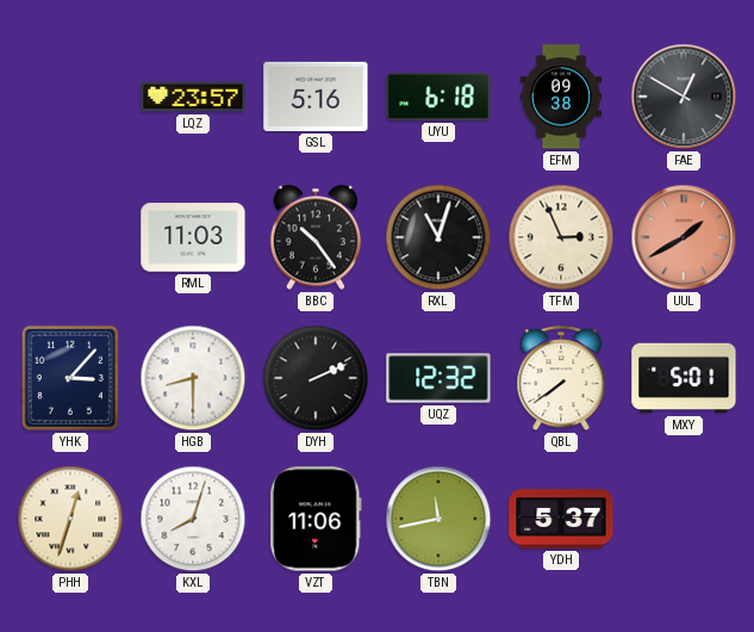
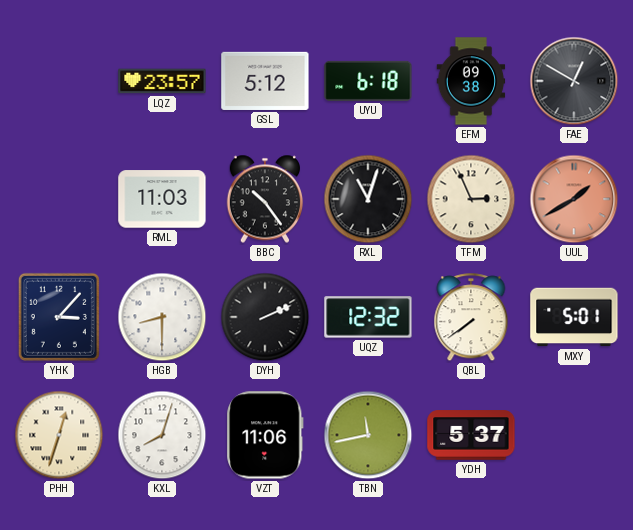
GSL: 5:16 -> 5:12
